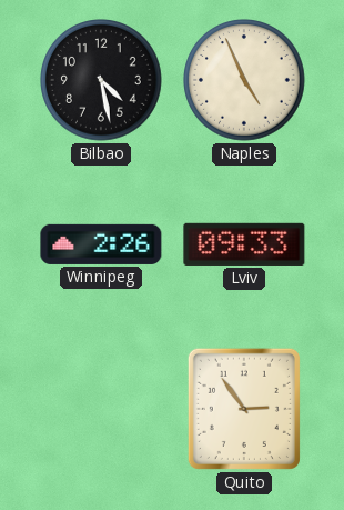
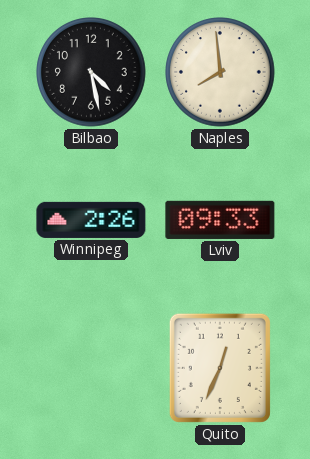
Naples: 4:56 -> 7:59
Quito: 2:54 -> 12:34
